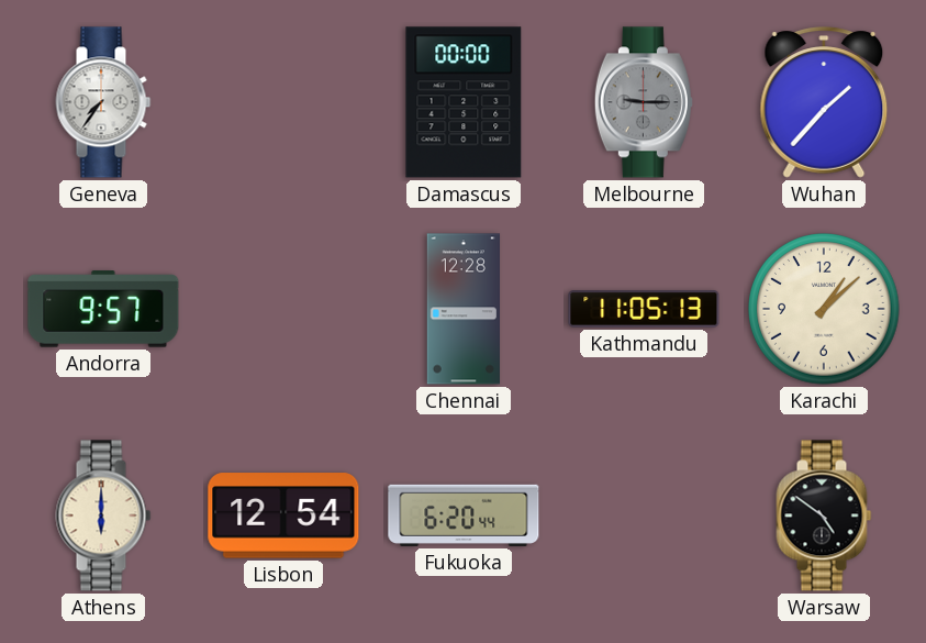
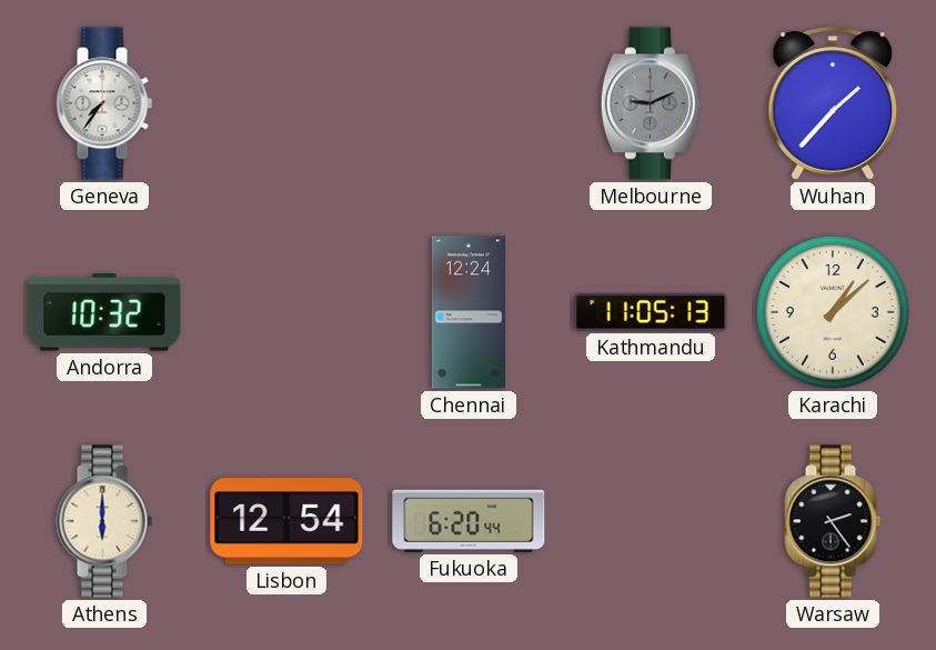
Damascus: 00:00 -> none
Melbourne: 9:15 -> 9:11
Andorra: 9:57 -> 10:32
Chennai: 12:28 -> 12:24
Warsaw: 4:51 -> 2:24
